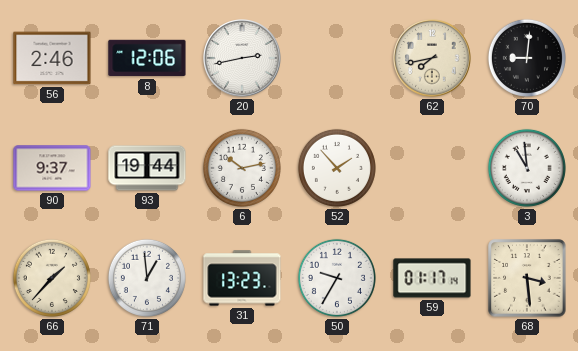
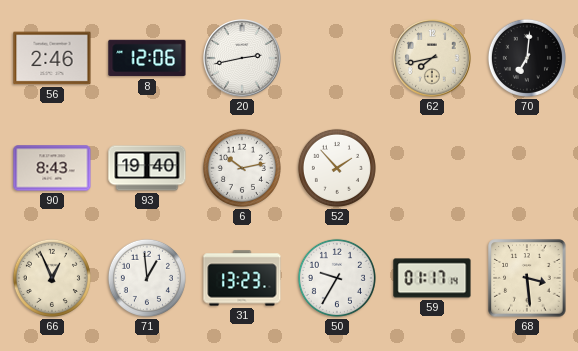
70: 9:01 -> 7:01
90: 9:37 -> 8:43
93: 19:44 -> 19:40
3: 10:59 -> none
66: 1:37 -> 12:56
